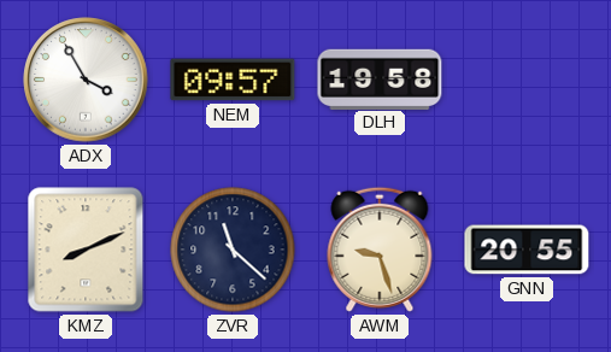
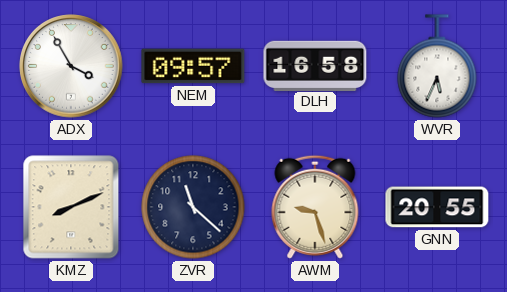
DLH: 19:58 -> 16:58
WVR: none -> 5:34
